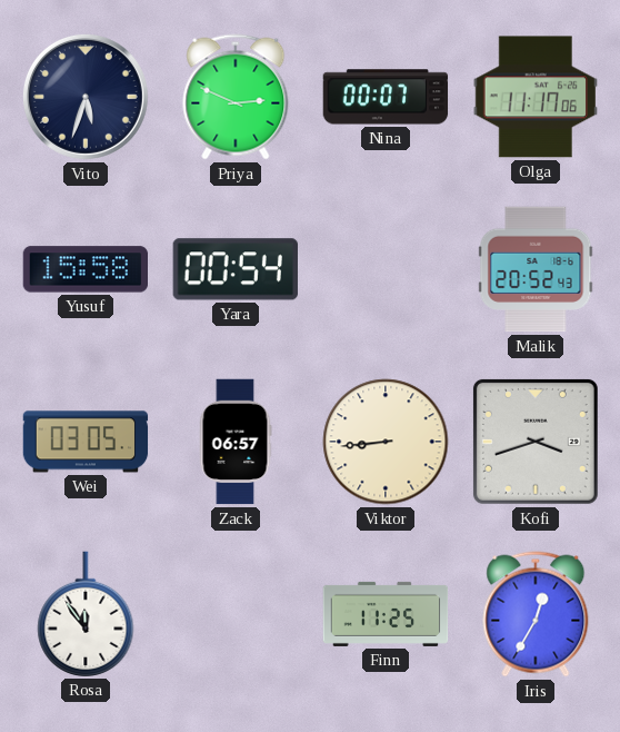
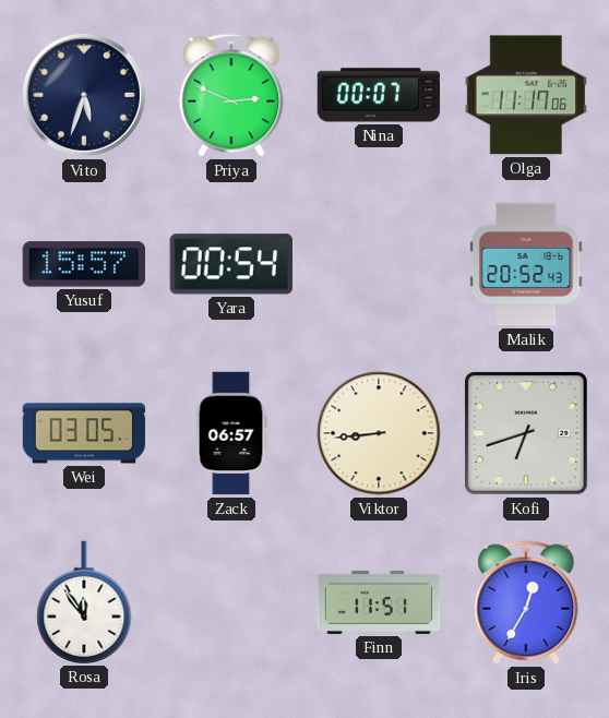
Yusuf: 15:58 -> 15:57
Kofi: 3:42 -> 6:42
Finn: 11:25 -> 11:51
